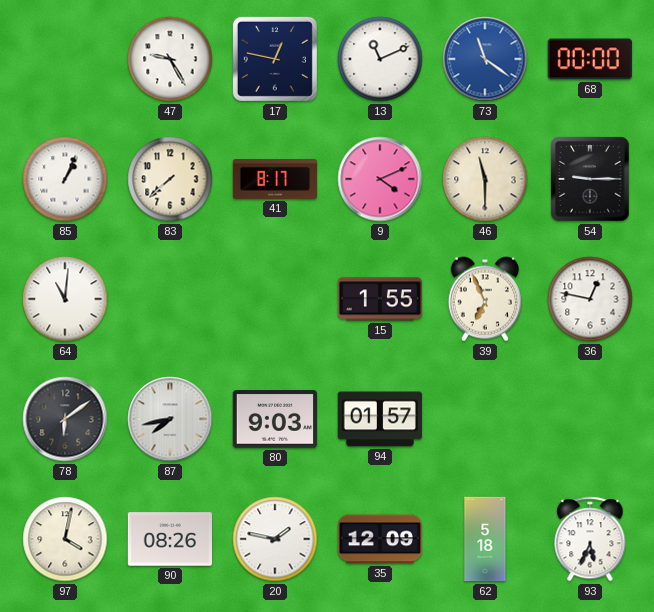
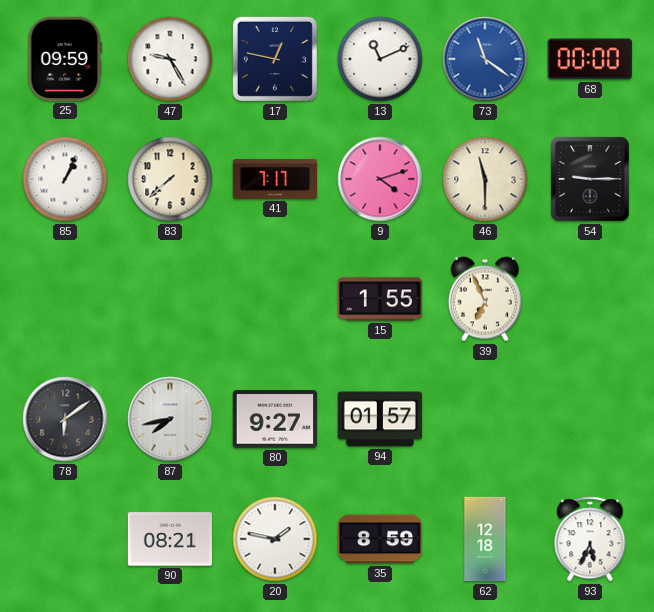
25: none -> 09:59
41: 8:17 -> 7:17
9: 4:11 -> 4:12
64: 11:01 -> none
36: 12:47 -> none
80: 9:03 -> 9:27
97: 4:02 -> none
90: 08:26 -> 08:21
35: 12:09 -> 8:59
62: 5:18 -> 12:18
